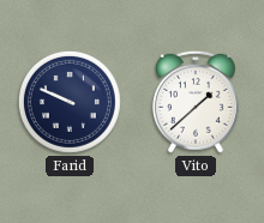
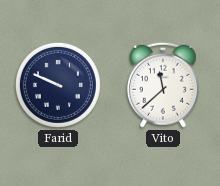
Vito: 1:38 -> 11:38
